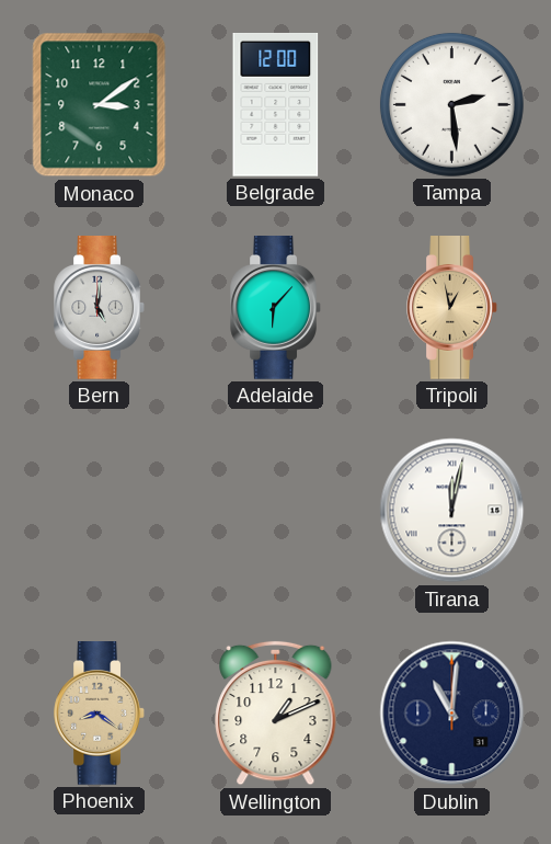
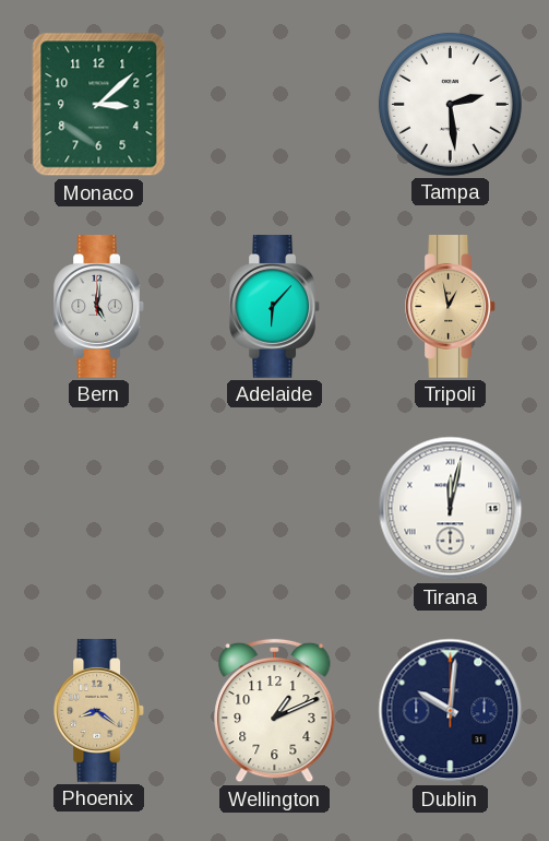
Monaco: 3:09 -> 3:08
Belgrade: 12:00 -> none
Dublin: 11:01 -> 10:01
